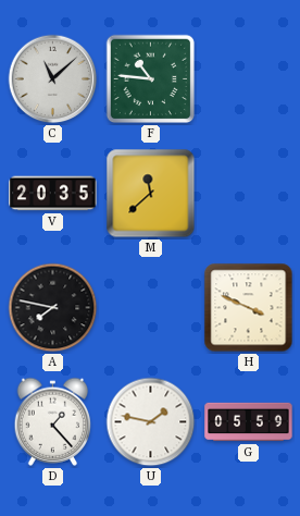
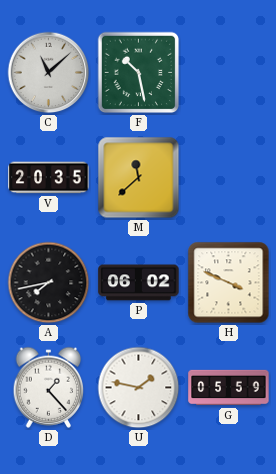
F: 10:46 -> 10:28
A: 7:47 -> 7:43
P: none -> 06:02
